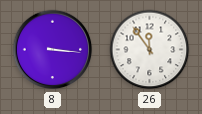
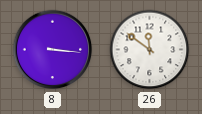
26: 11:54 -> 11:51
